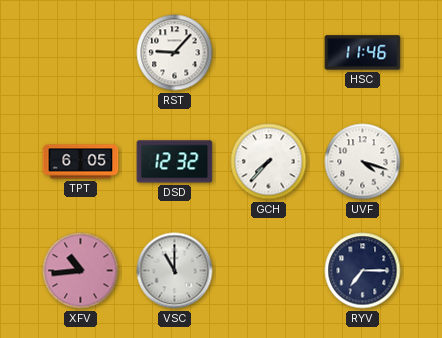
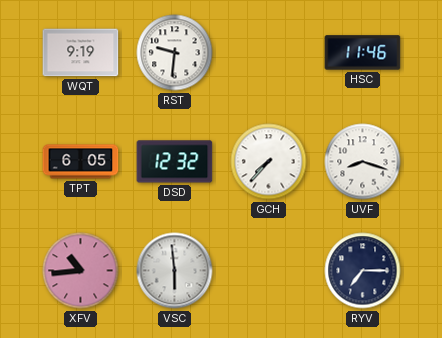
WQT: none -> 9:19
RST: 9:07 -> 9:31
UVF: 4:18 -> 8:18
VSC: 11:00 -> 5:59
